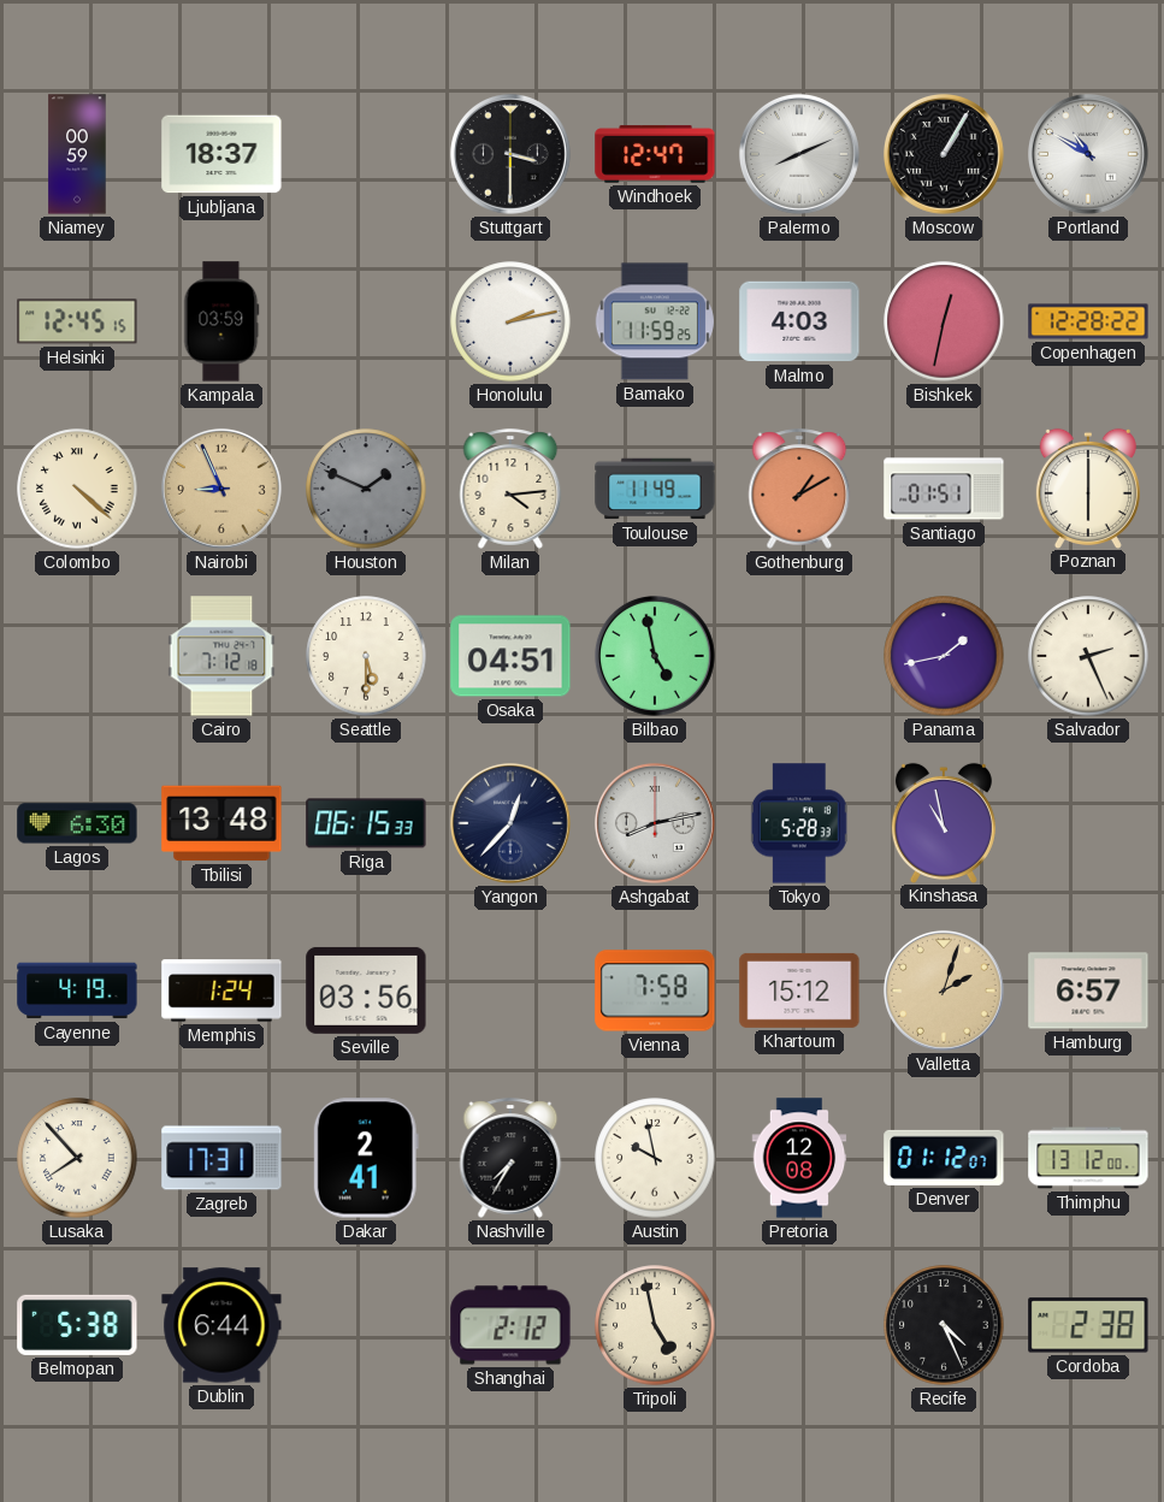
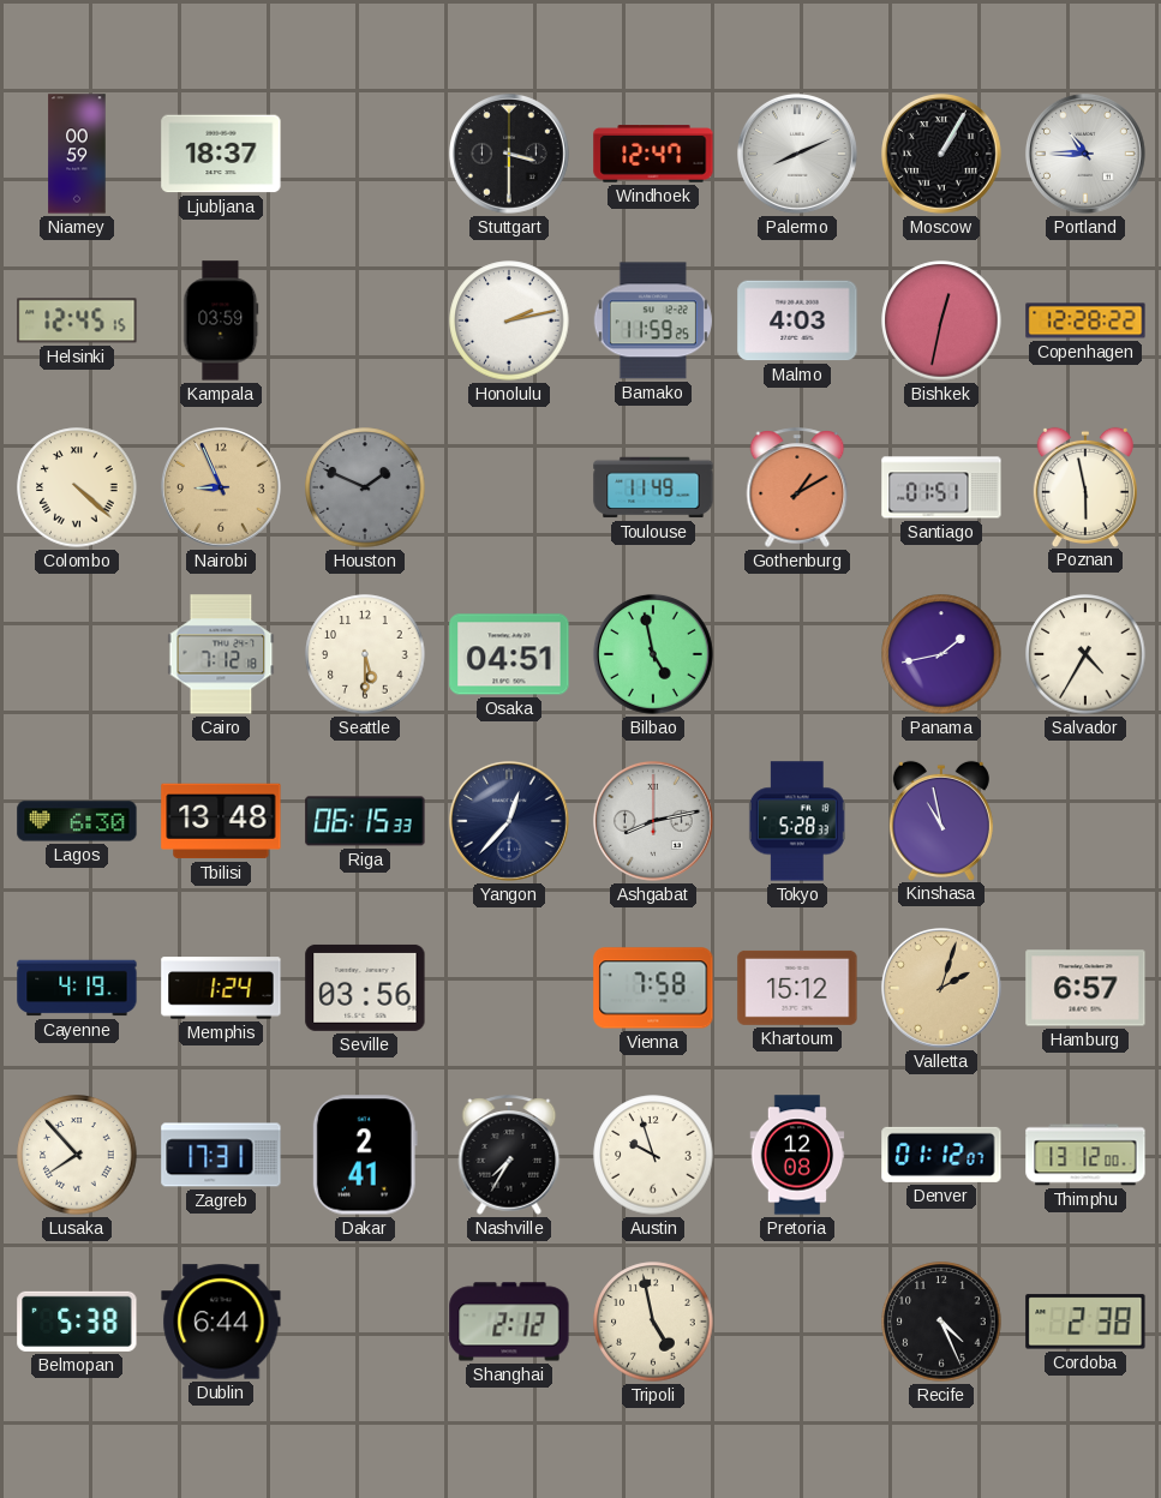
Portland: 10:50 -> 10:45
Milan: 4:14 -> none
Poznan: 6:00 -> 5:58
Salvador: 2:26 -> 4:35
Austin: 9:58 -> 9:57
